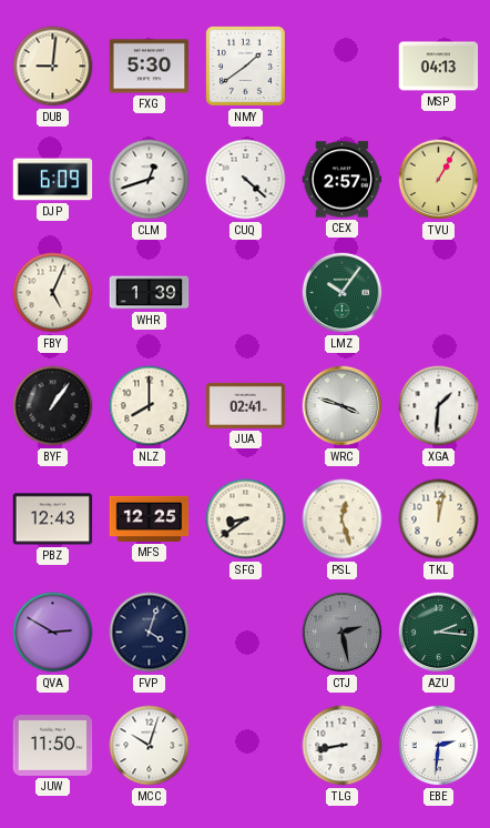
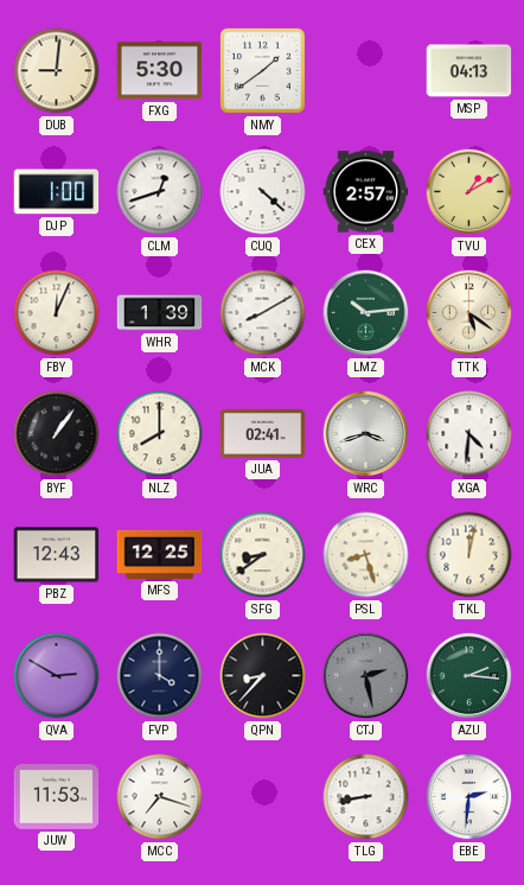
DJP: 6:09 -> 1:00
TVU: 1:05 -> 1:10
FBY: 5:04 -> 12:04
MCK: none -> 8:10
LMZ: 10:06 -> 10:14
TTK: none -> 5:21
WRC: 3:48 -> 3:42
XGA: 1:31 -> 4:31
PSL: 12:27 -> 8:27
FVP: 4:03 -> 4:00
QPN: none -> 8:37
JUW: 11:50 -> 11:53
MCC: 10:03 -> 7:18
